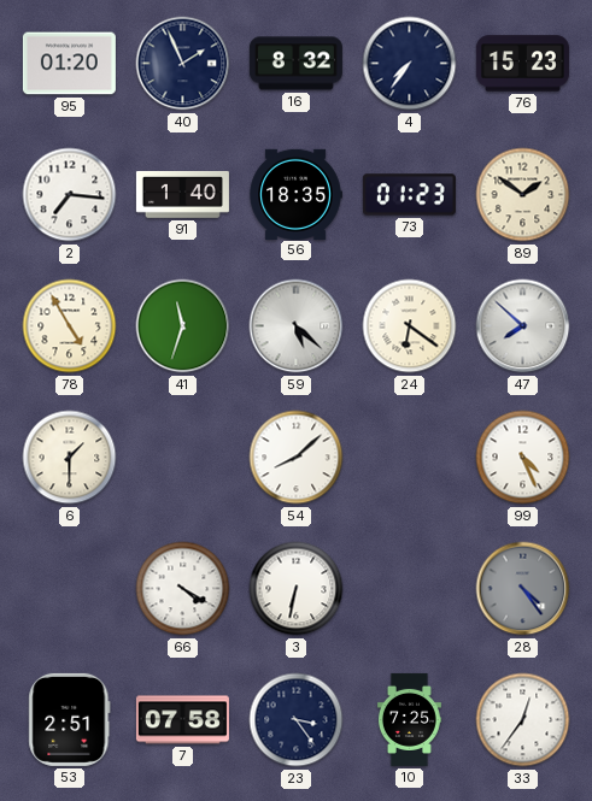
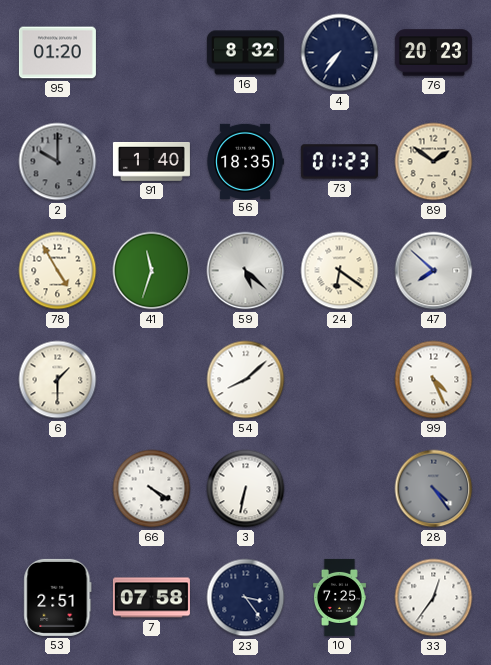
40: 1:56 -> none
76: 15:23 -> 20:23
2: 7:16 -> 10:00
2 dial: white -> grey
